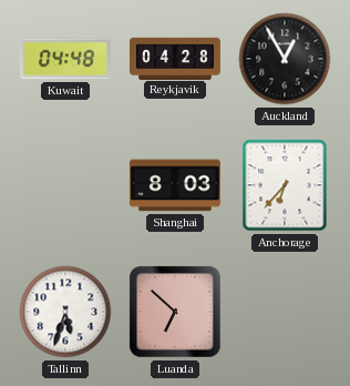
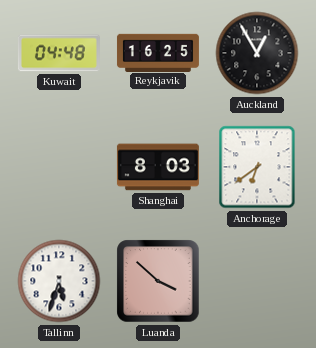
Reykjavik: 04:28 -> 16:25
Anchorage: 6:37 -> 6:39
Luanda: 6:52 -> 3:52
